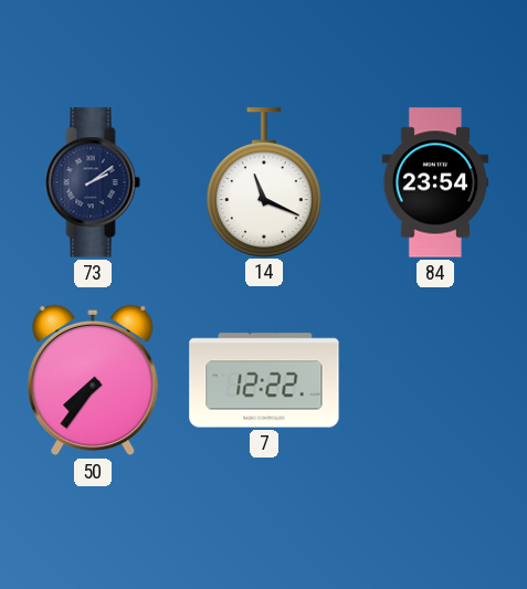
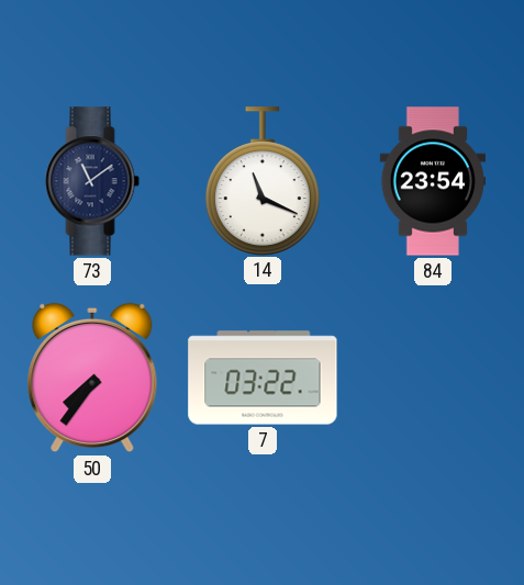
73: 2:09 -> 11:09
7: 12:22 -> 03:22
